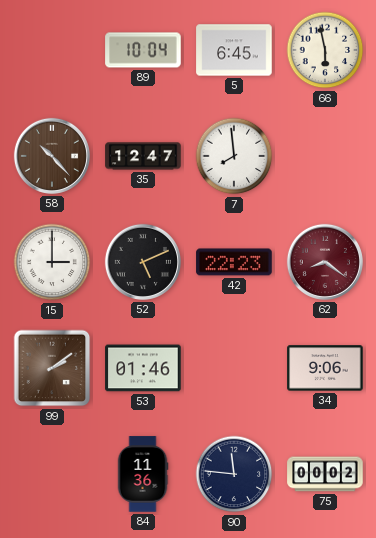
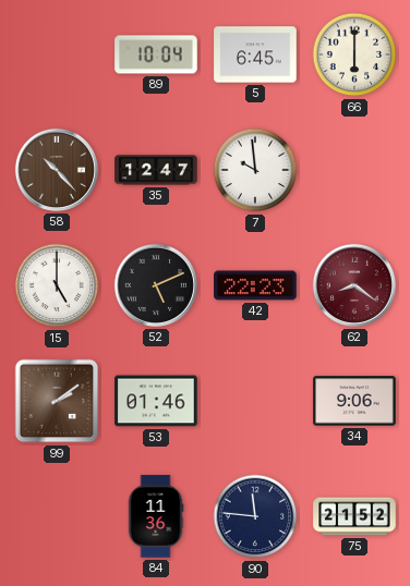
66: 5:58 -> 6:00
7: 7:59 -> 9:59
15: 3:00 -> 5:00
75: 00:02 -> 21:52
